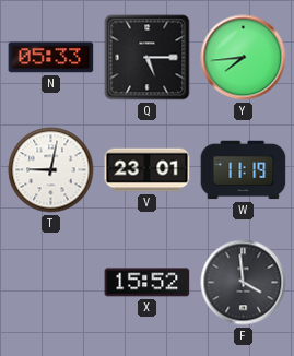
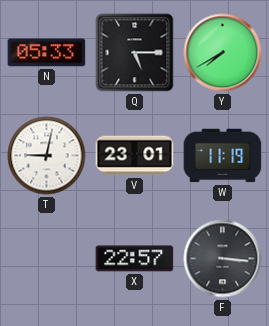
Y: 7:44 -> 7:40
X: 15:52 -> 22:57
F: 3:59 -> 3:16
